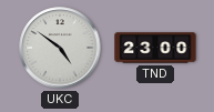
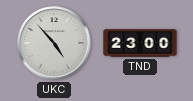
UKC: 4:51 -> 4:53
